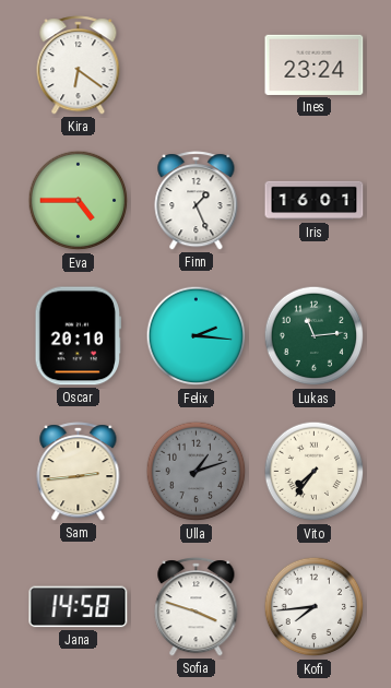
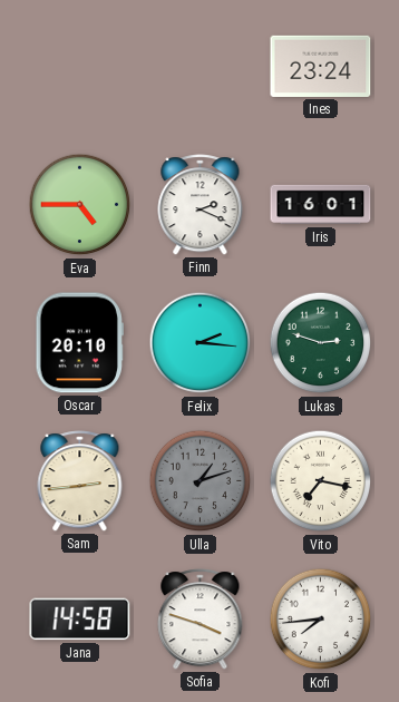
Kira: 6:21 -> none
Finn: 1:26 -> 2:19
Lukas: 11:14 -> 2:48
Vito: 7:36 -> 7:17
